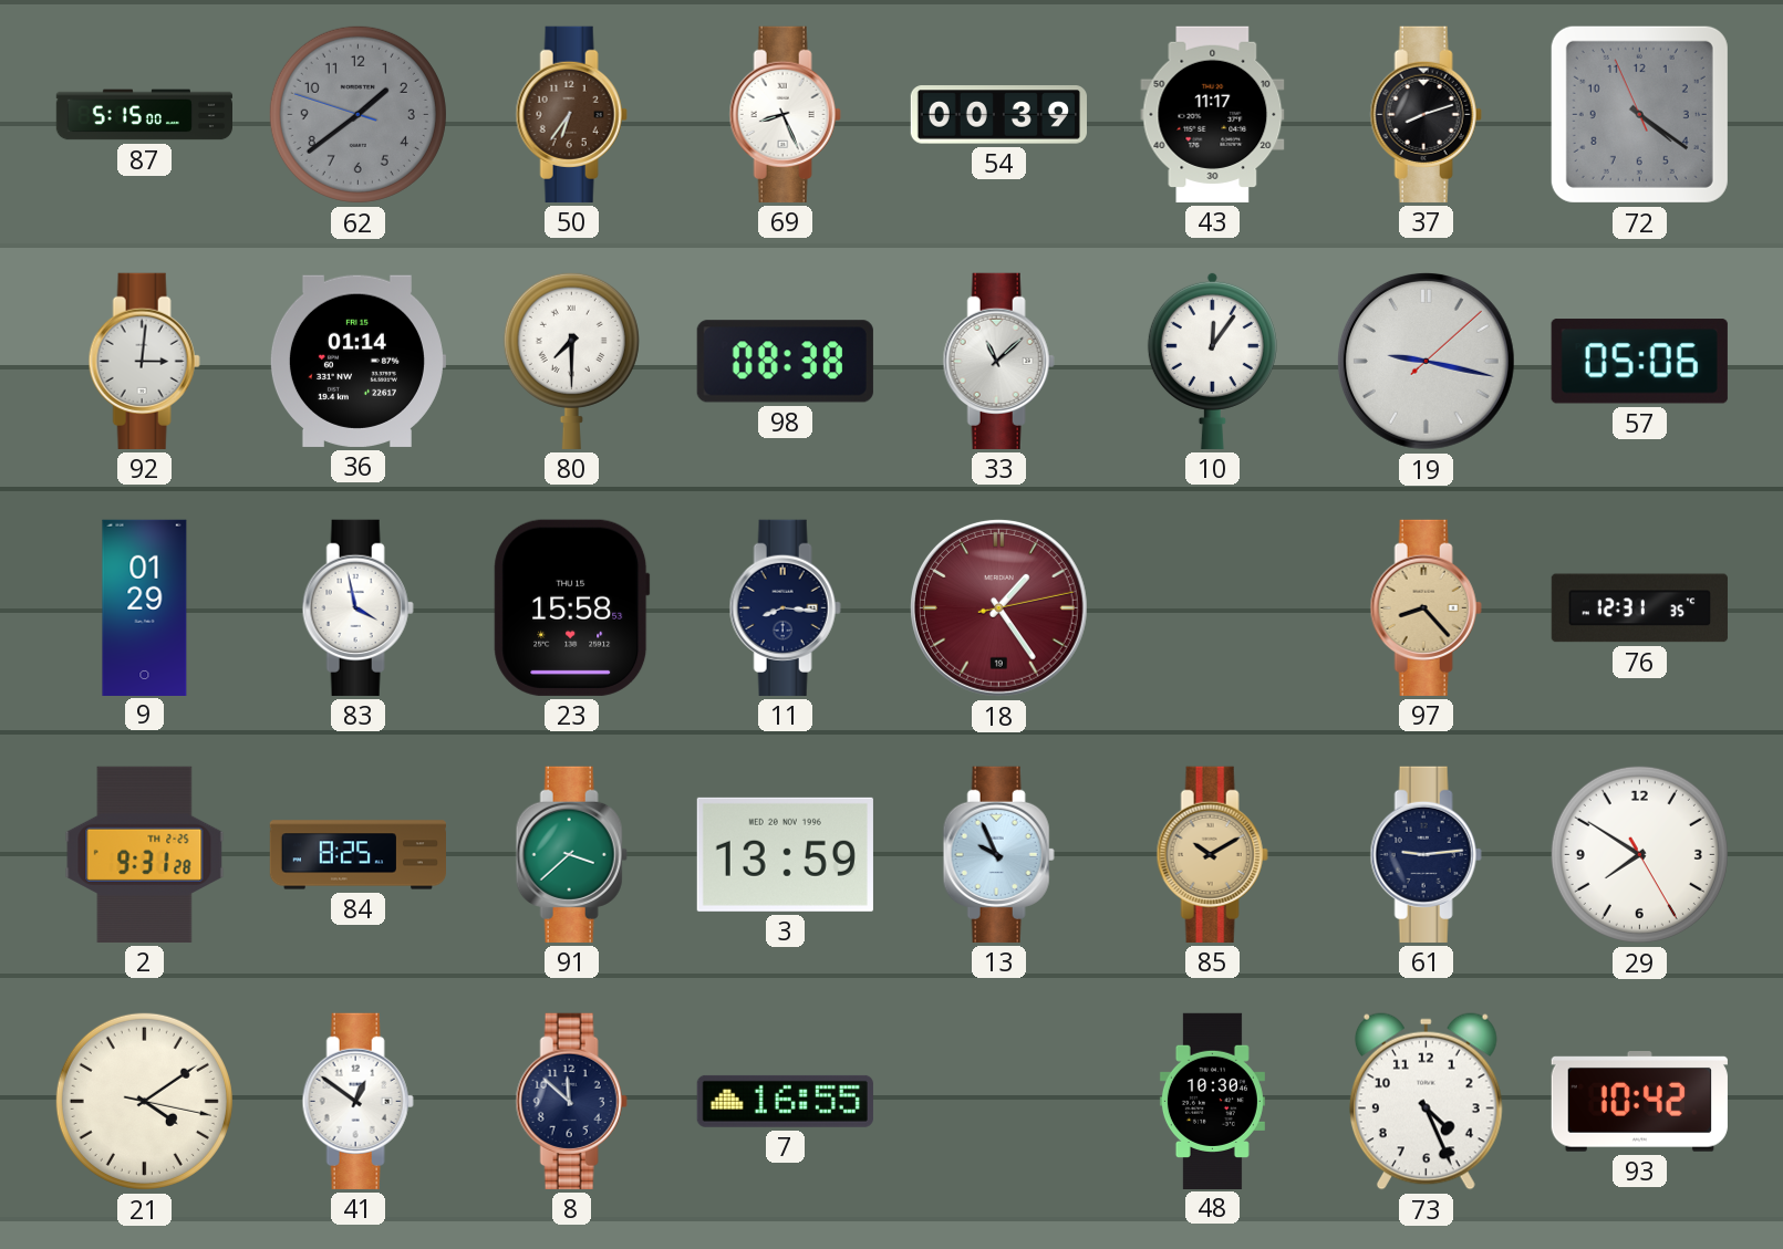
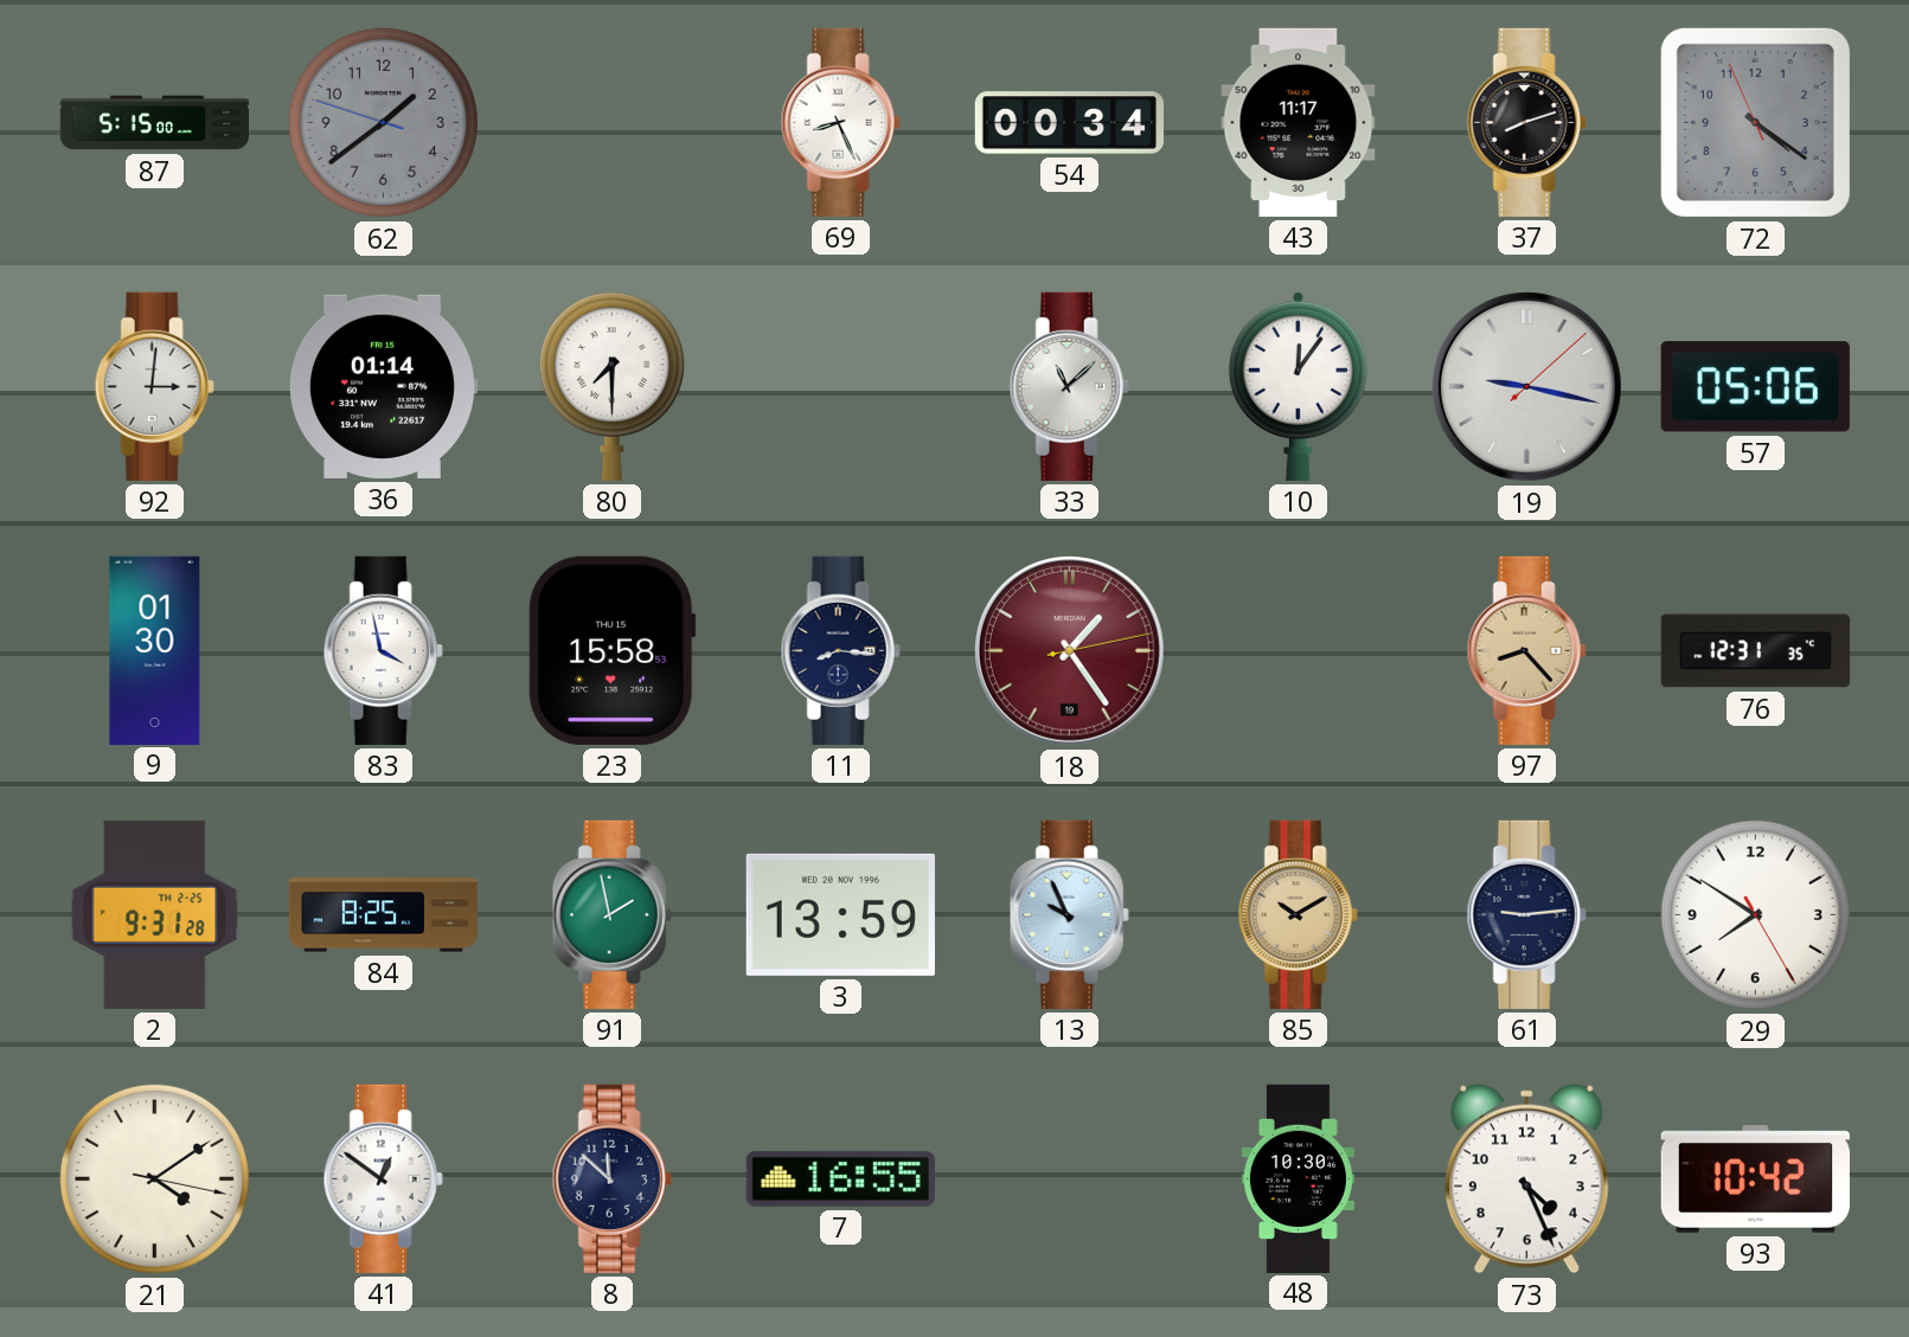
50: 6:36 -> none
54: 00:39 -> 00:34
98: 08:38 -> none
9: 01:29 -> 01:30
91: 3:38 -> 1:58
